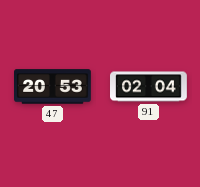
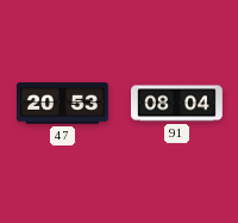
91: 02:04 -> 08:04
